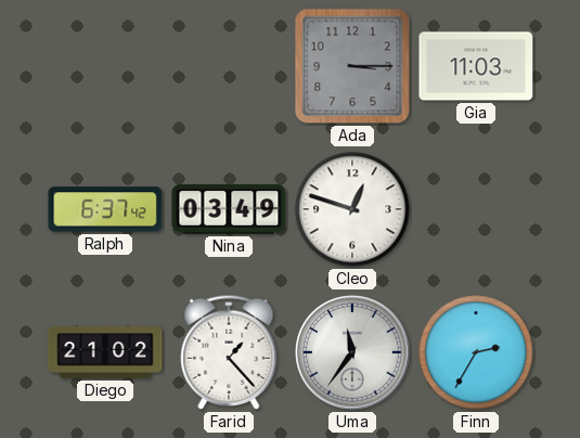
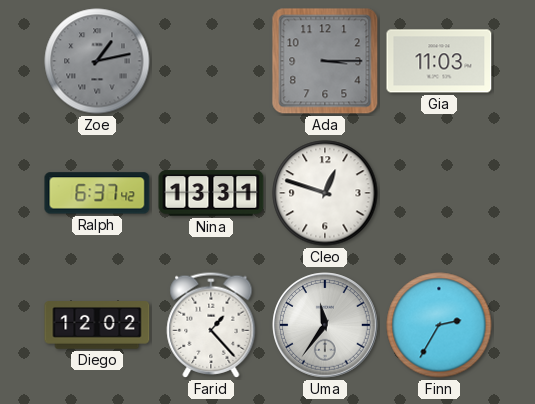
Zoe: none -> 1:13
Nina: 03:49 -> 13:31
Diego: 21:02 -> 12:02
